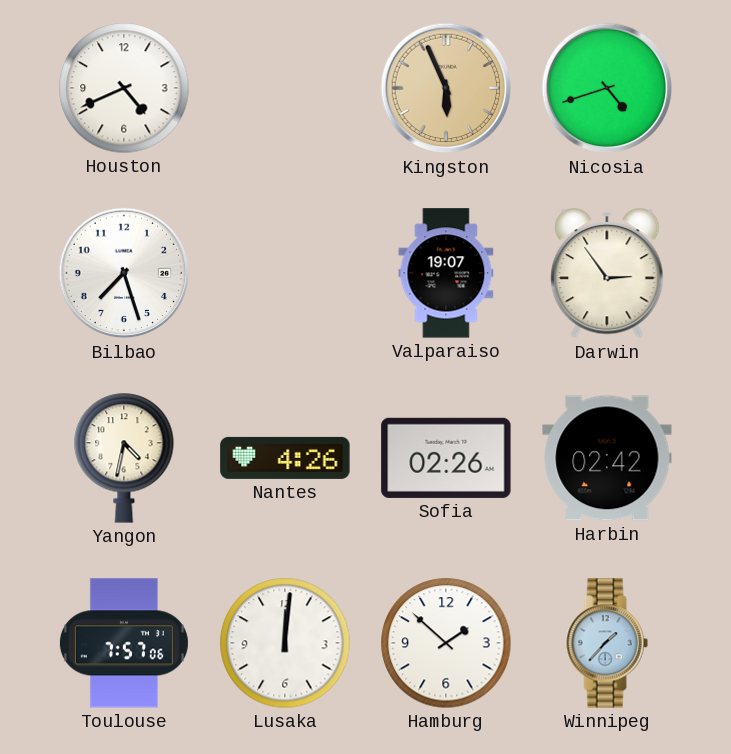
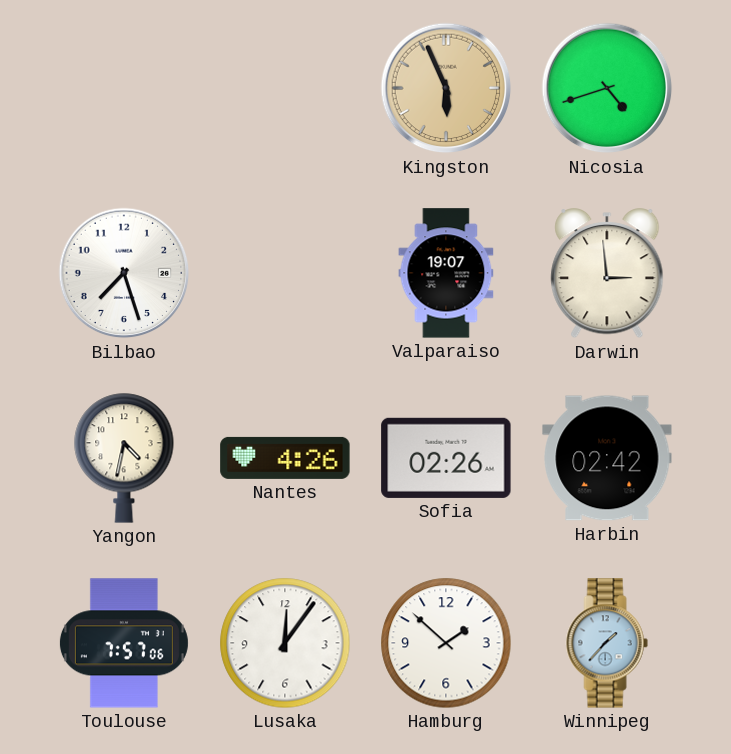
Houston: 4:41 -> none
Darwin: 2:54 -> 2:59
Lusaka: 12:01 -> 12:06
